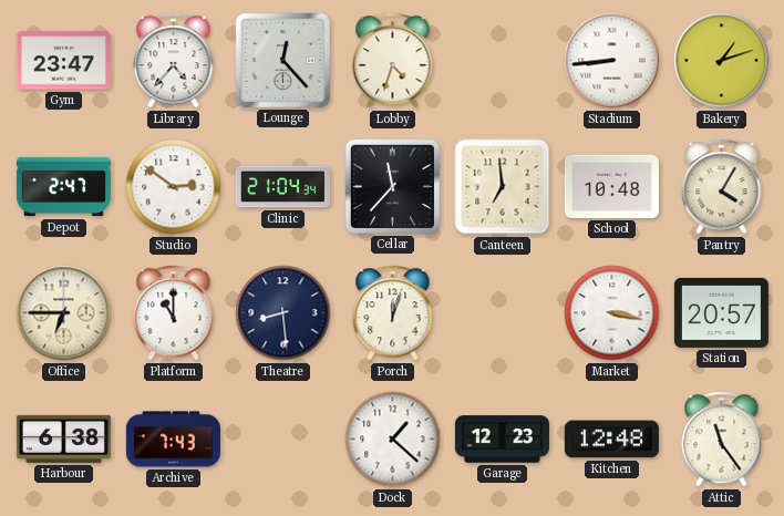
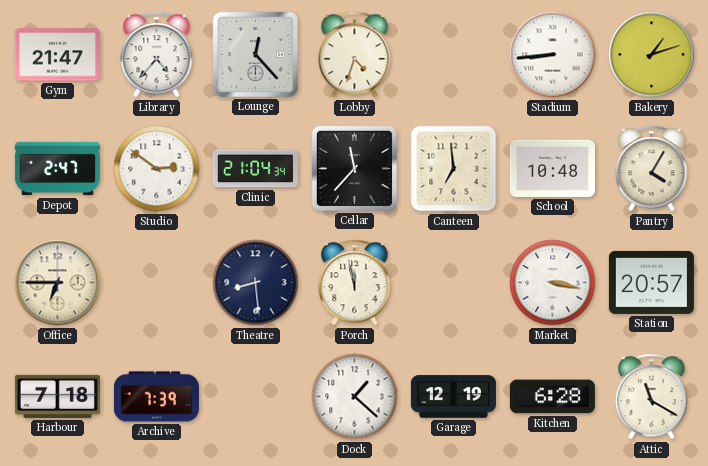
Gym: 23:47 -> 21:47
Platform: 11:00 -> none
Porch: 12:03 -> 11:58
Harbour: 6:38 -> 7:18
Archive: 7:43 -> 7:39
Garage: 12:23 -> 12:19
Kitchen: 12:48 -> 6:28
Attic: 11:24 -> 11:20
